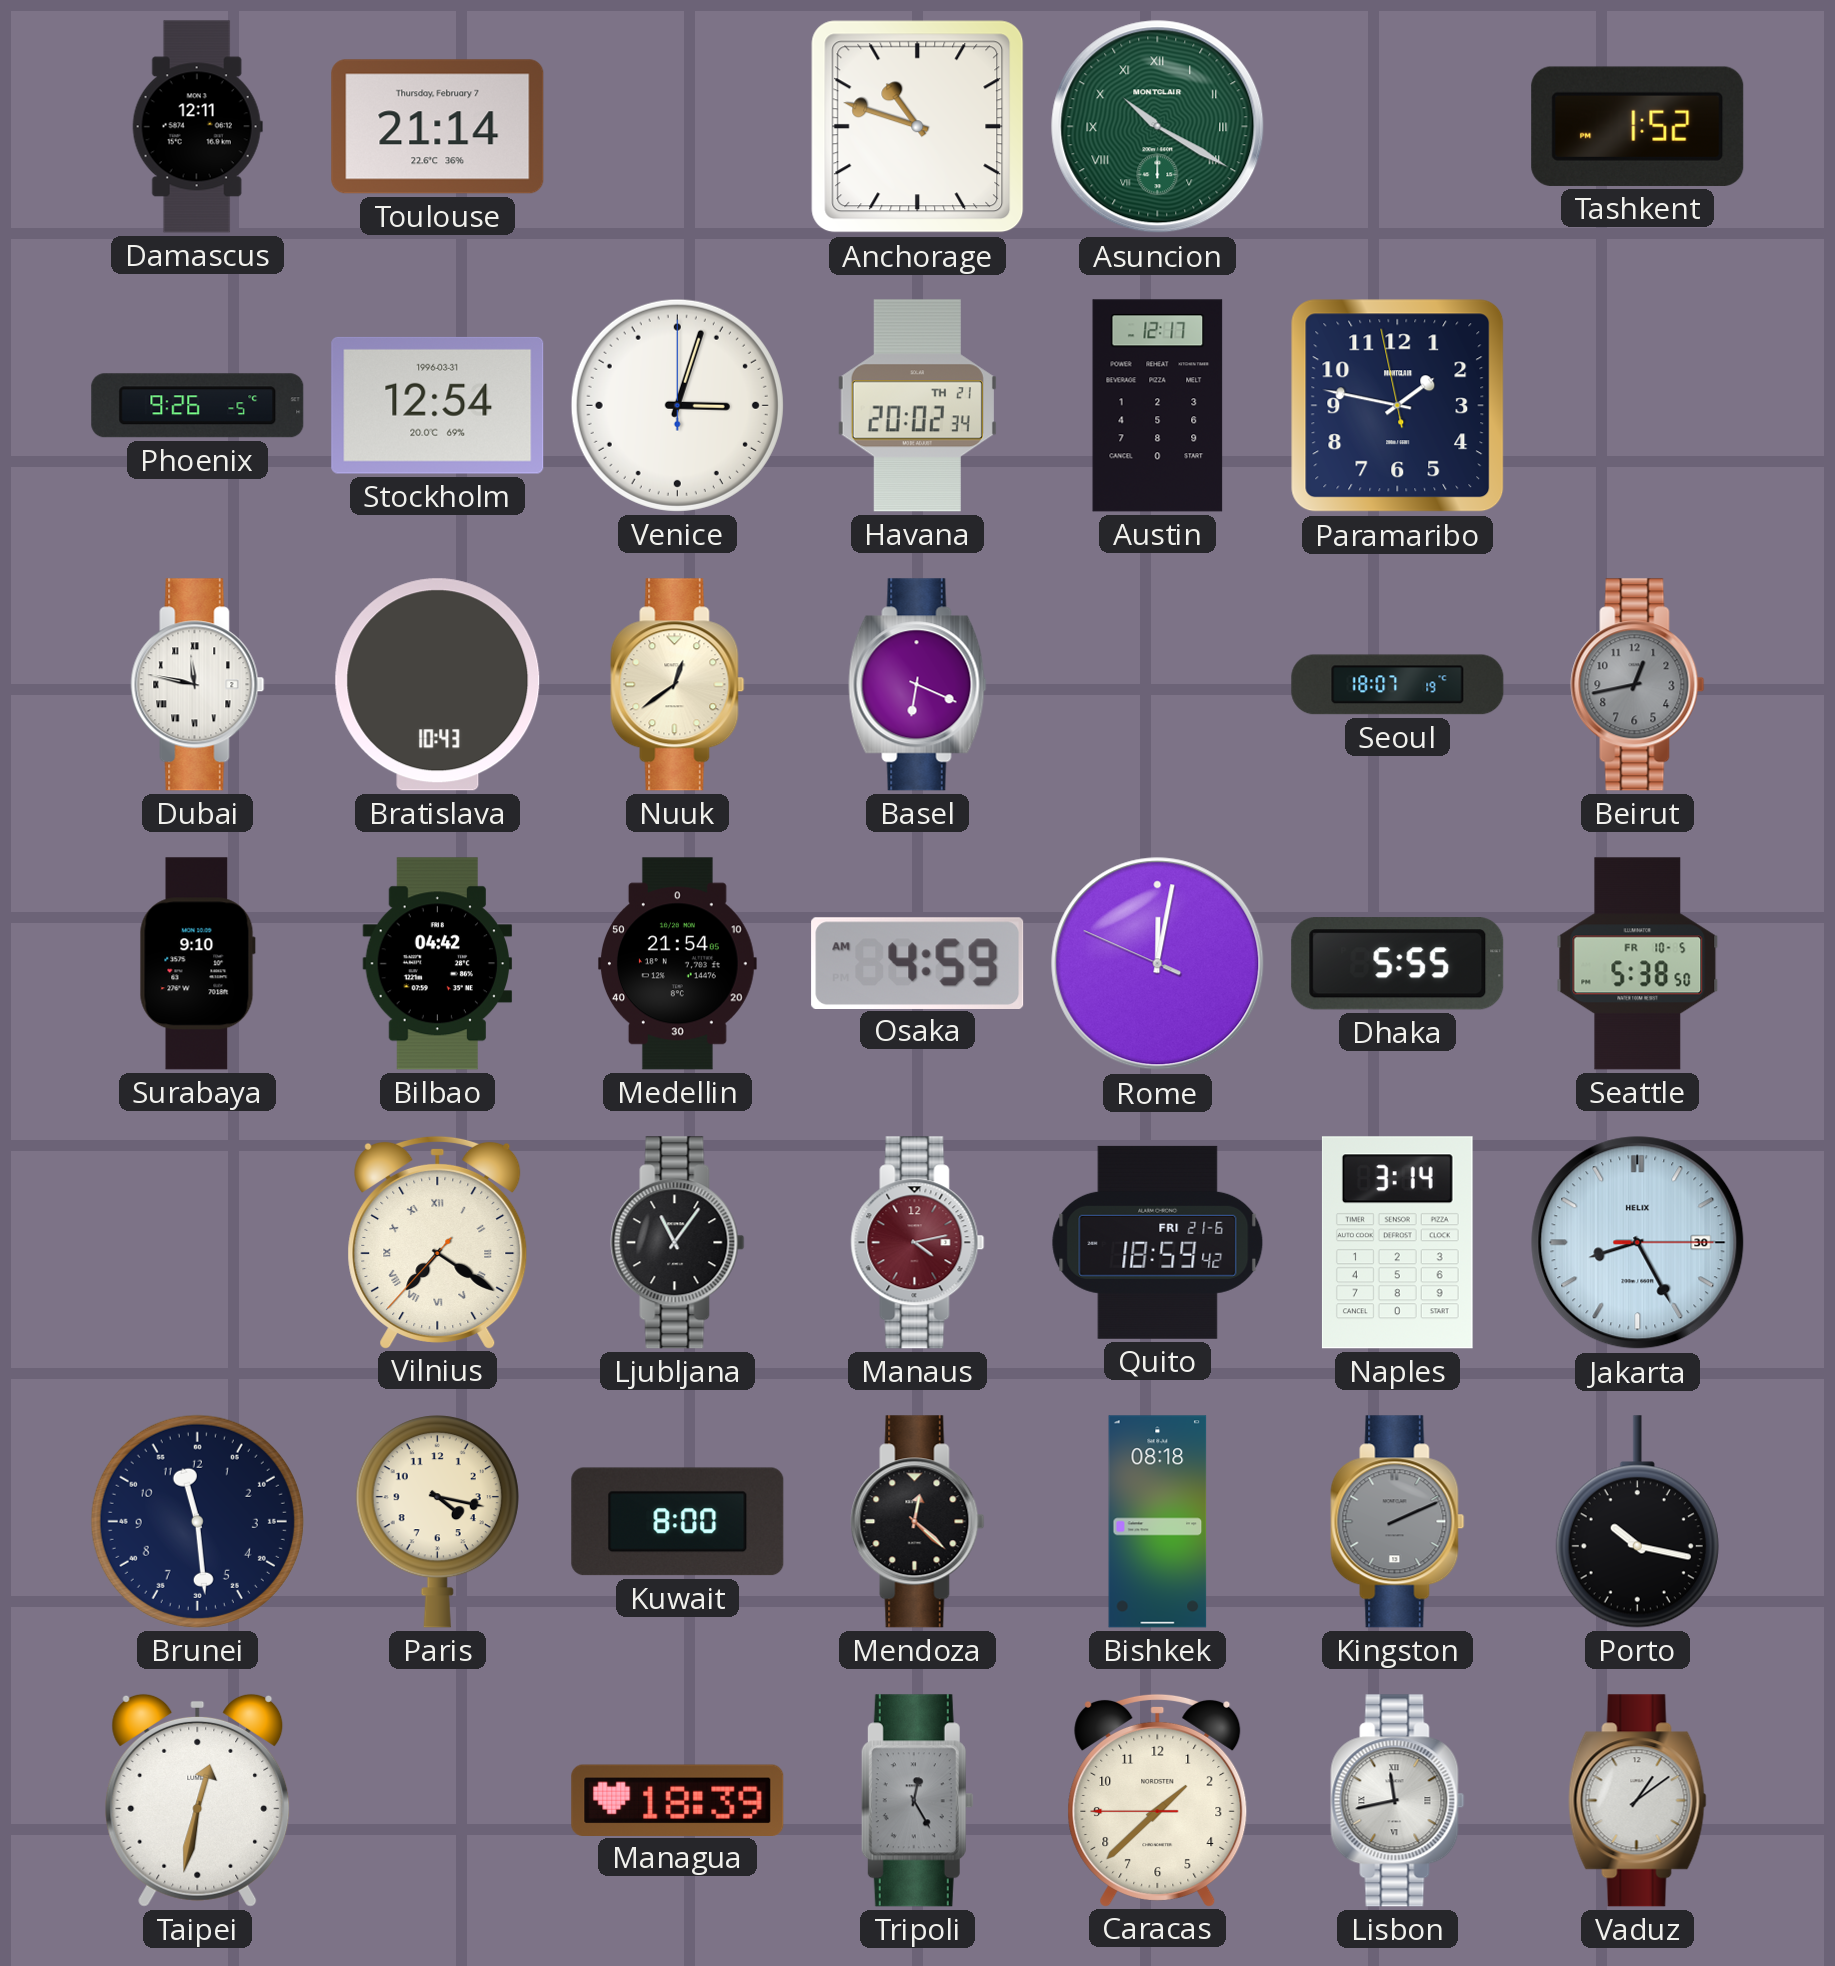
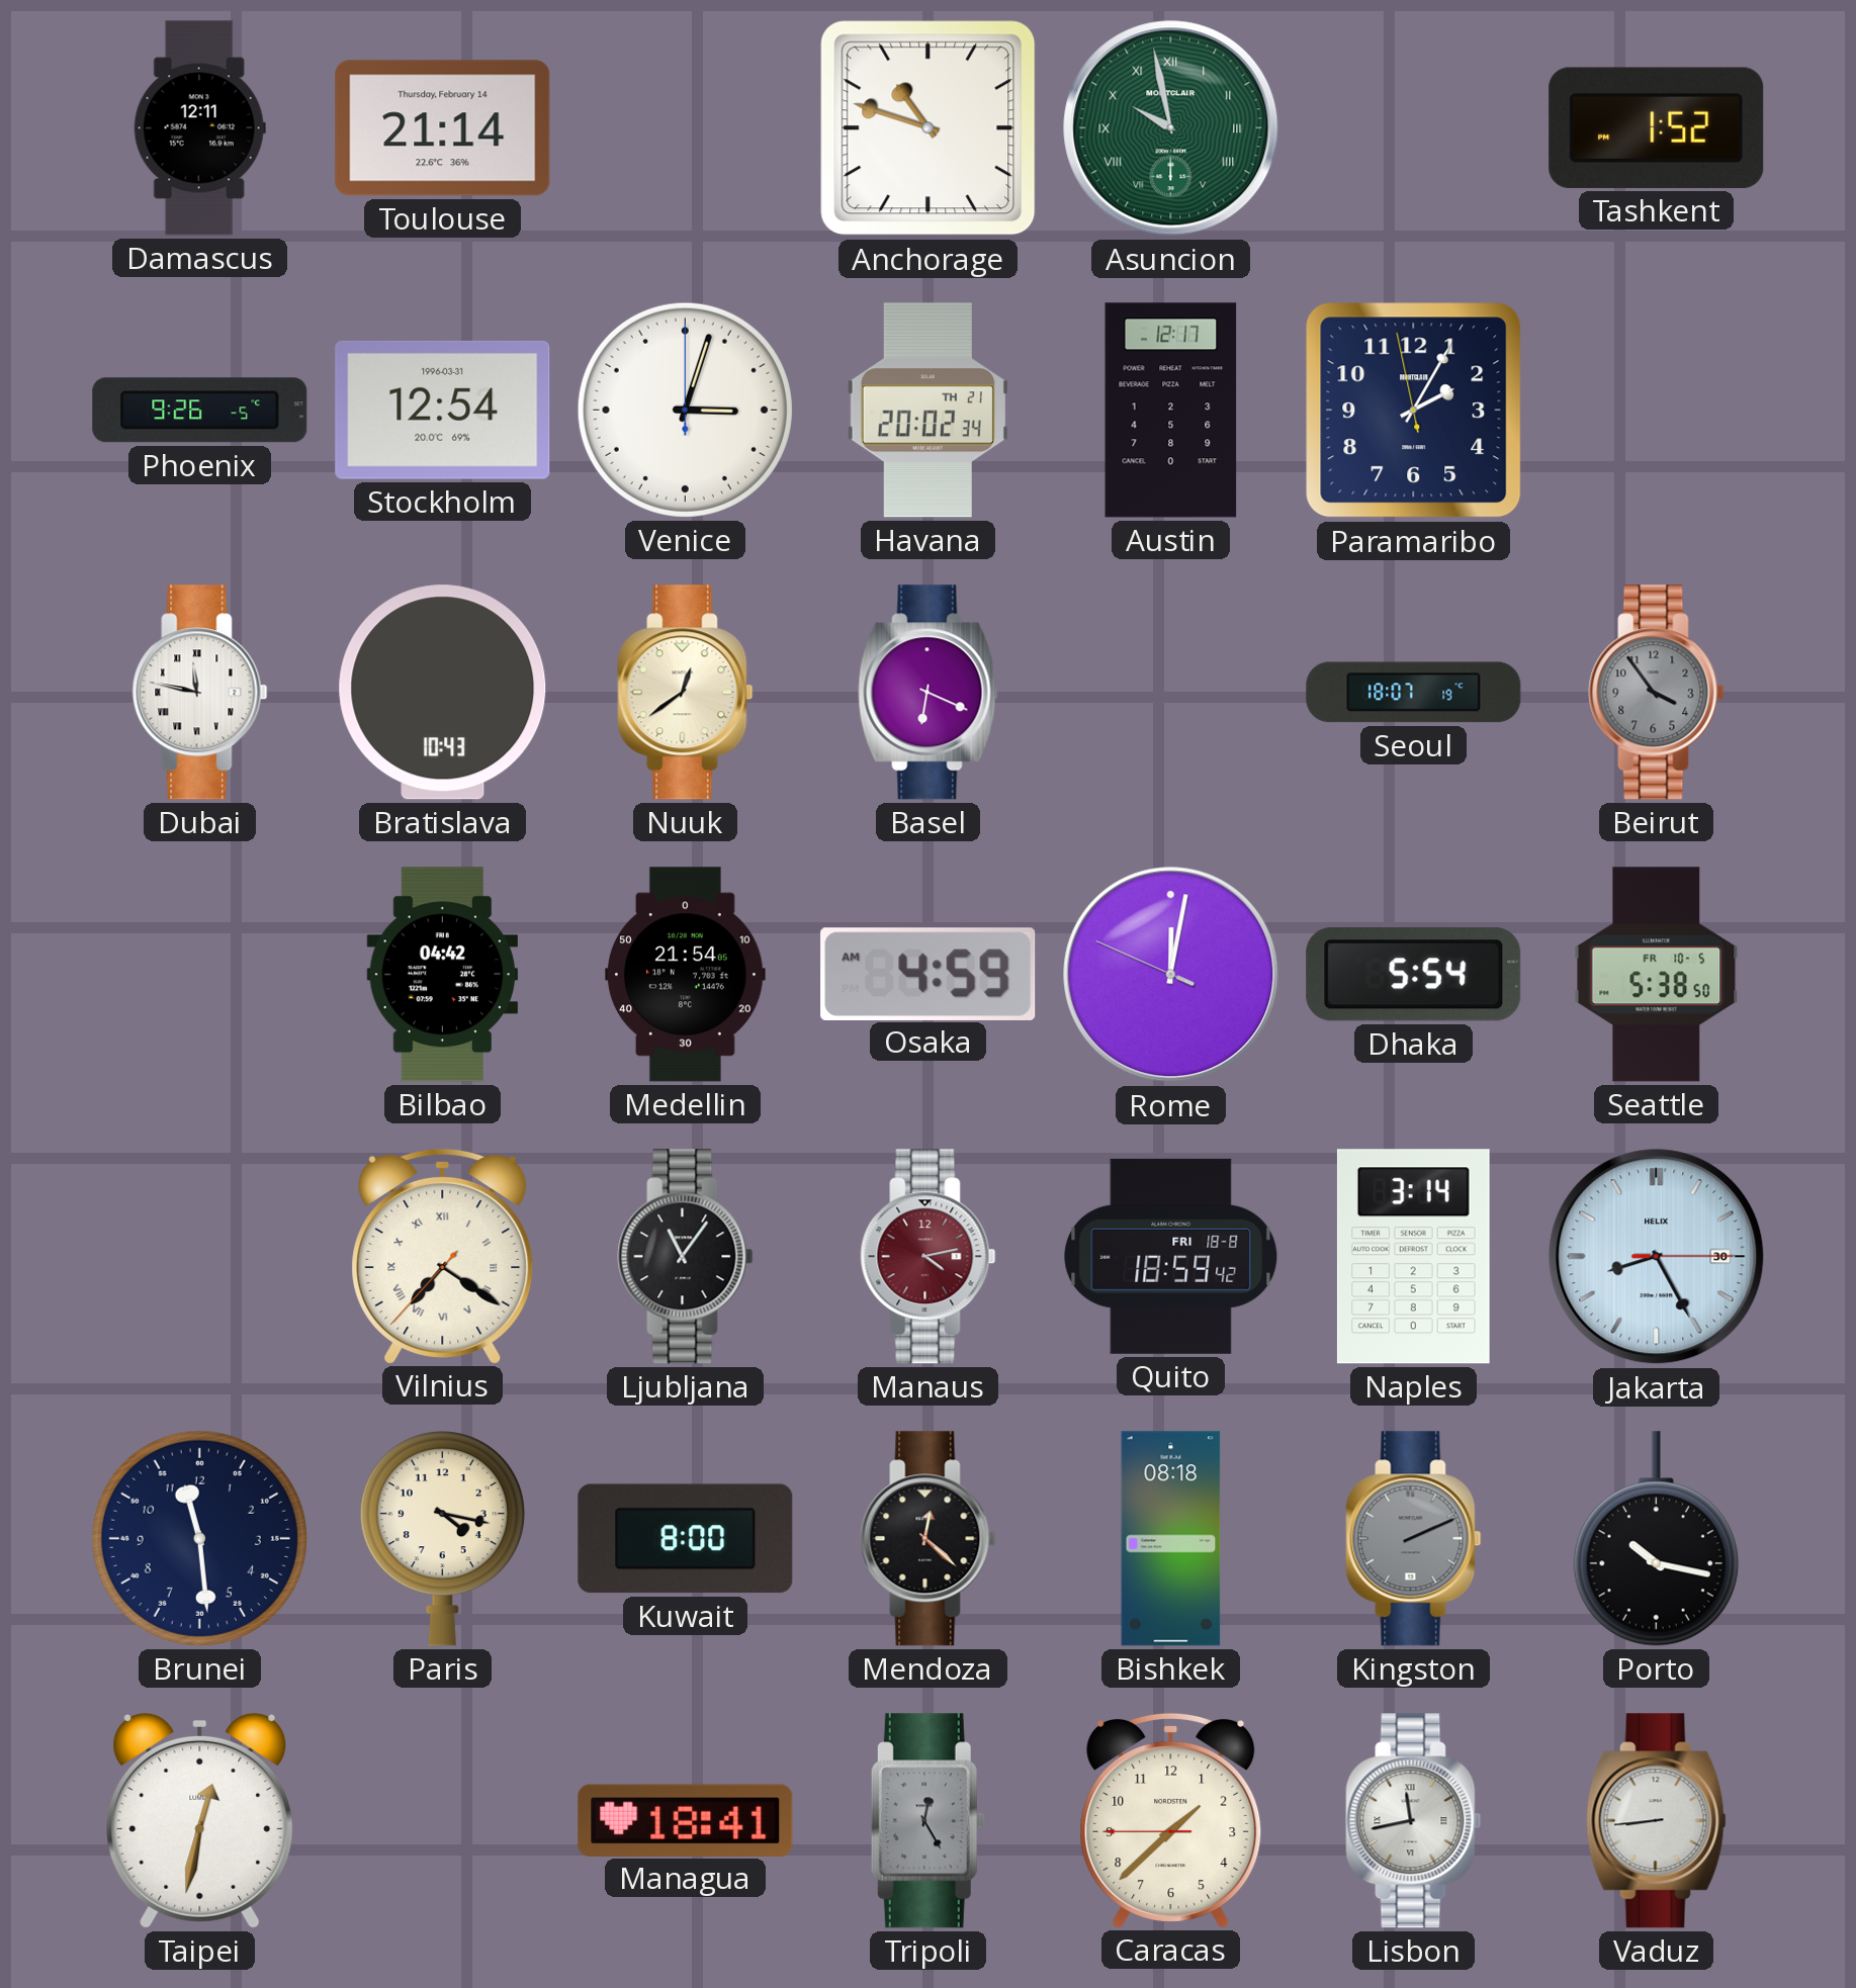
Toulouse date: Thursday, February 7 -> Thursday, February 14
Asuncion: 10:20 -> 9:58
Paramaribo: 1:46 -> 2:04
Beirut: 12:43 -> 3:54
Surabaya: 9:10 -> none
Dhaka: 5:55 -> 5:54
Quito date: FRI 21-6 -> FRI 18-8
Managua: 18:39 -> 18:41
Vaduz: 1:09 -> 8:44
